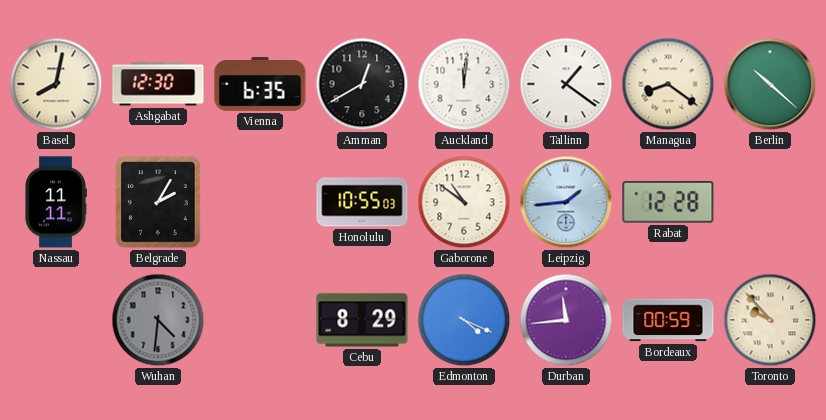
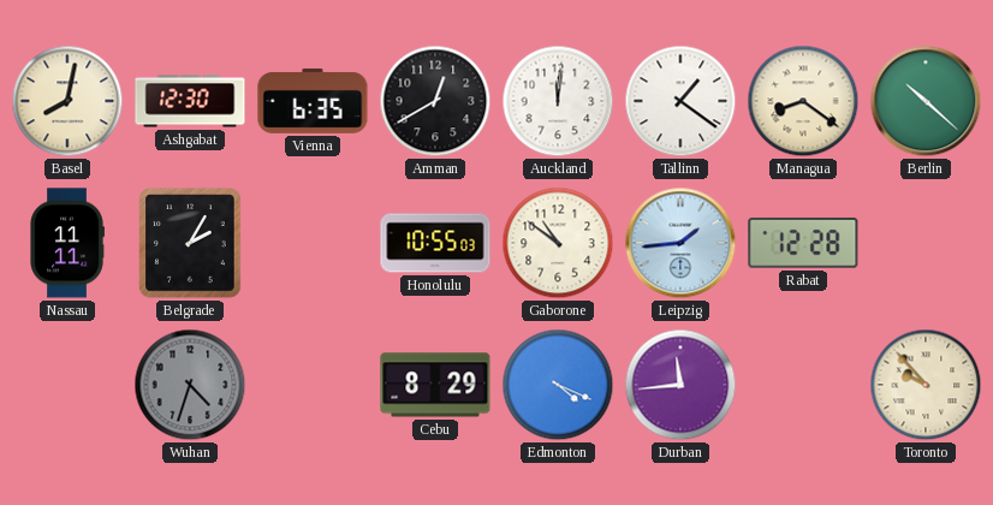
Wuhan: 4:31 -> 4:33
Bordeaux: 00:59 -> none
